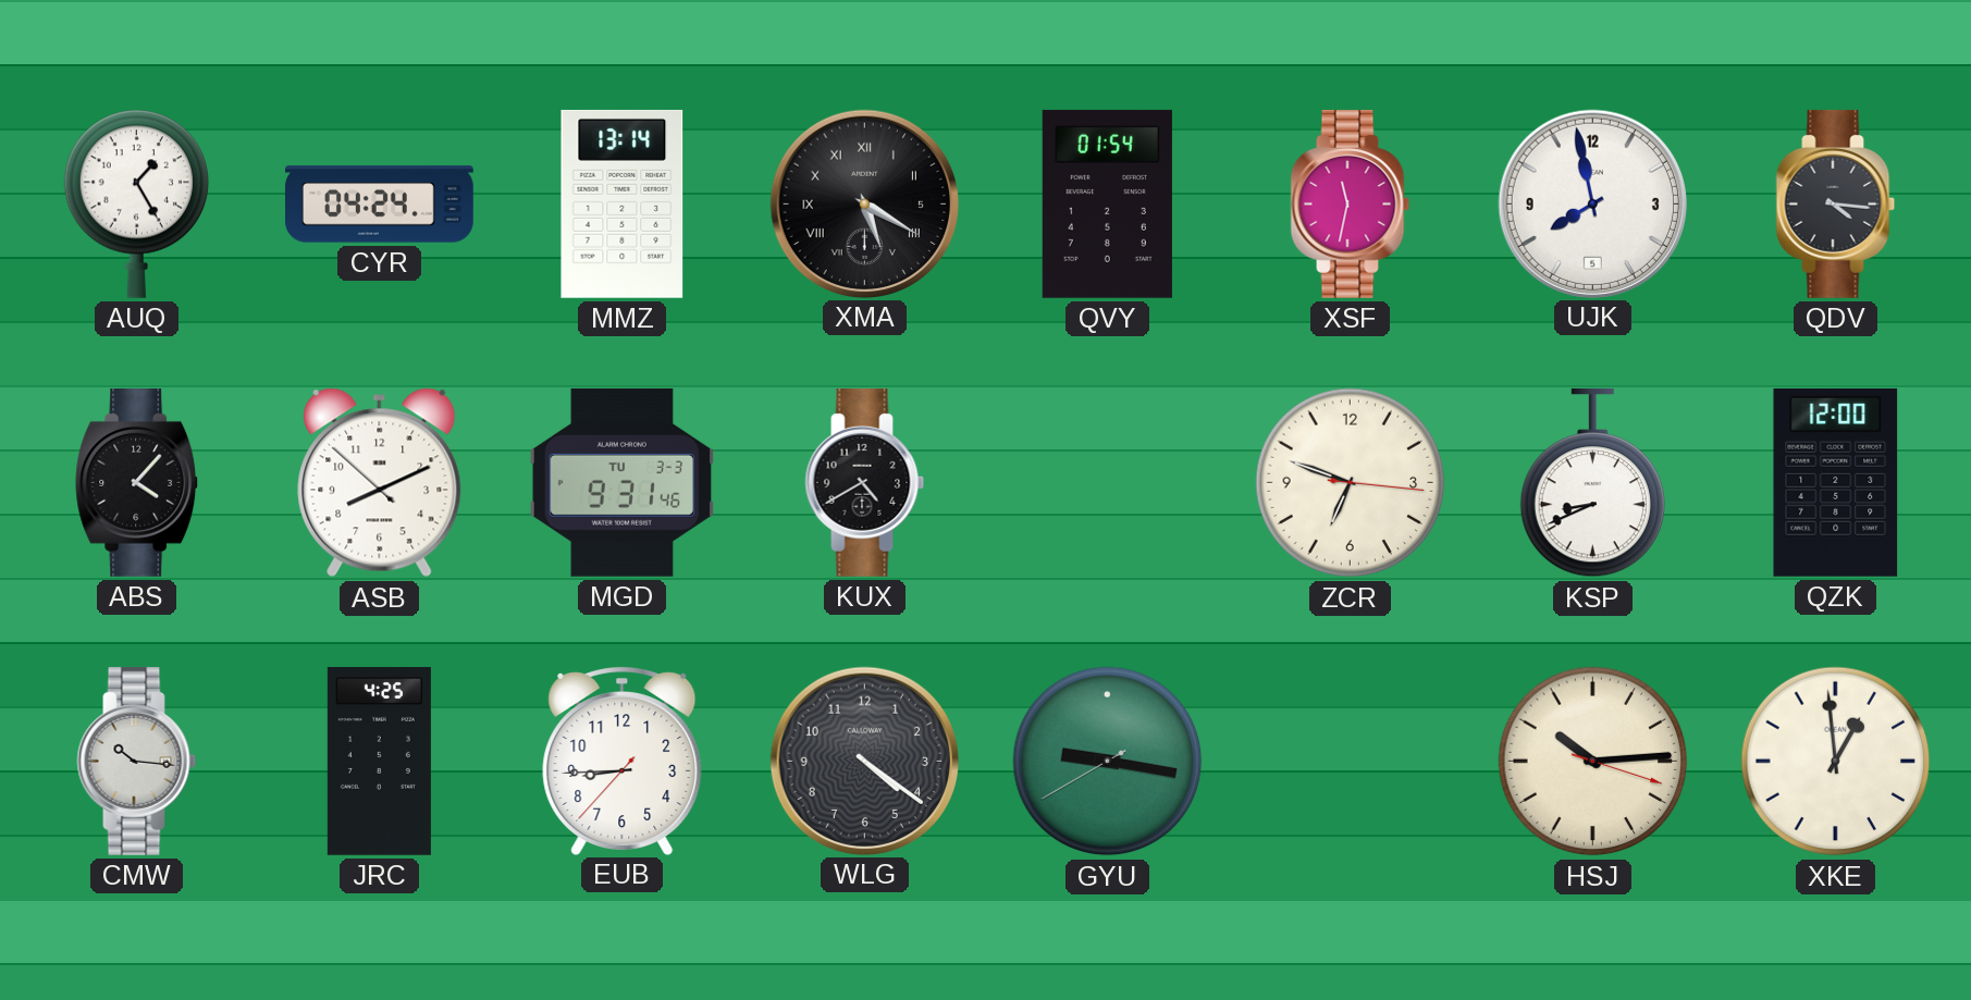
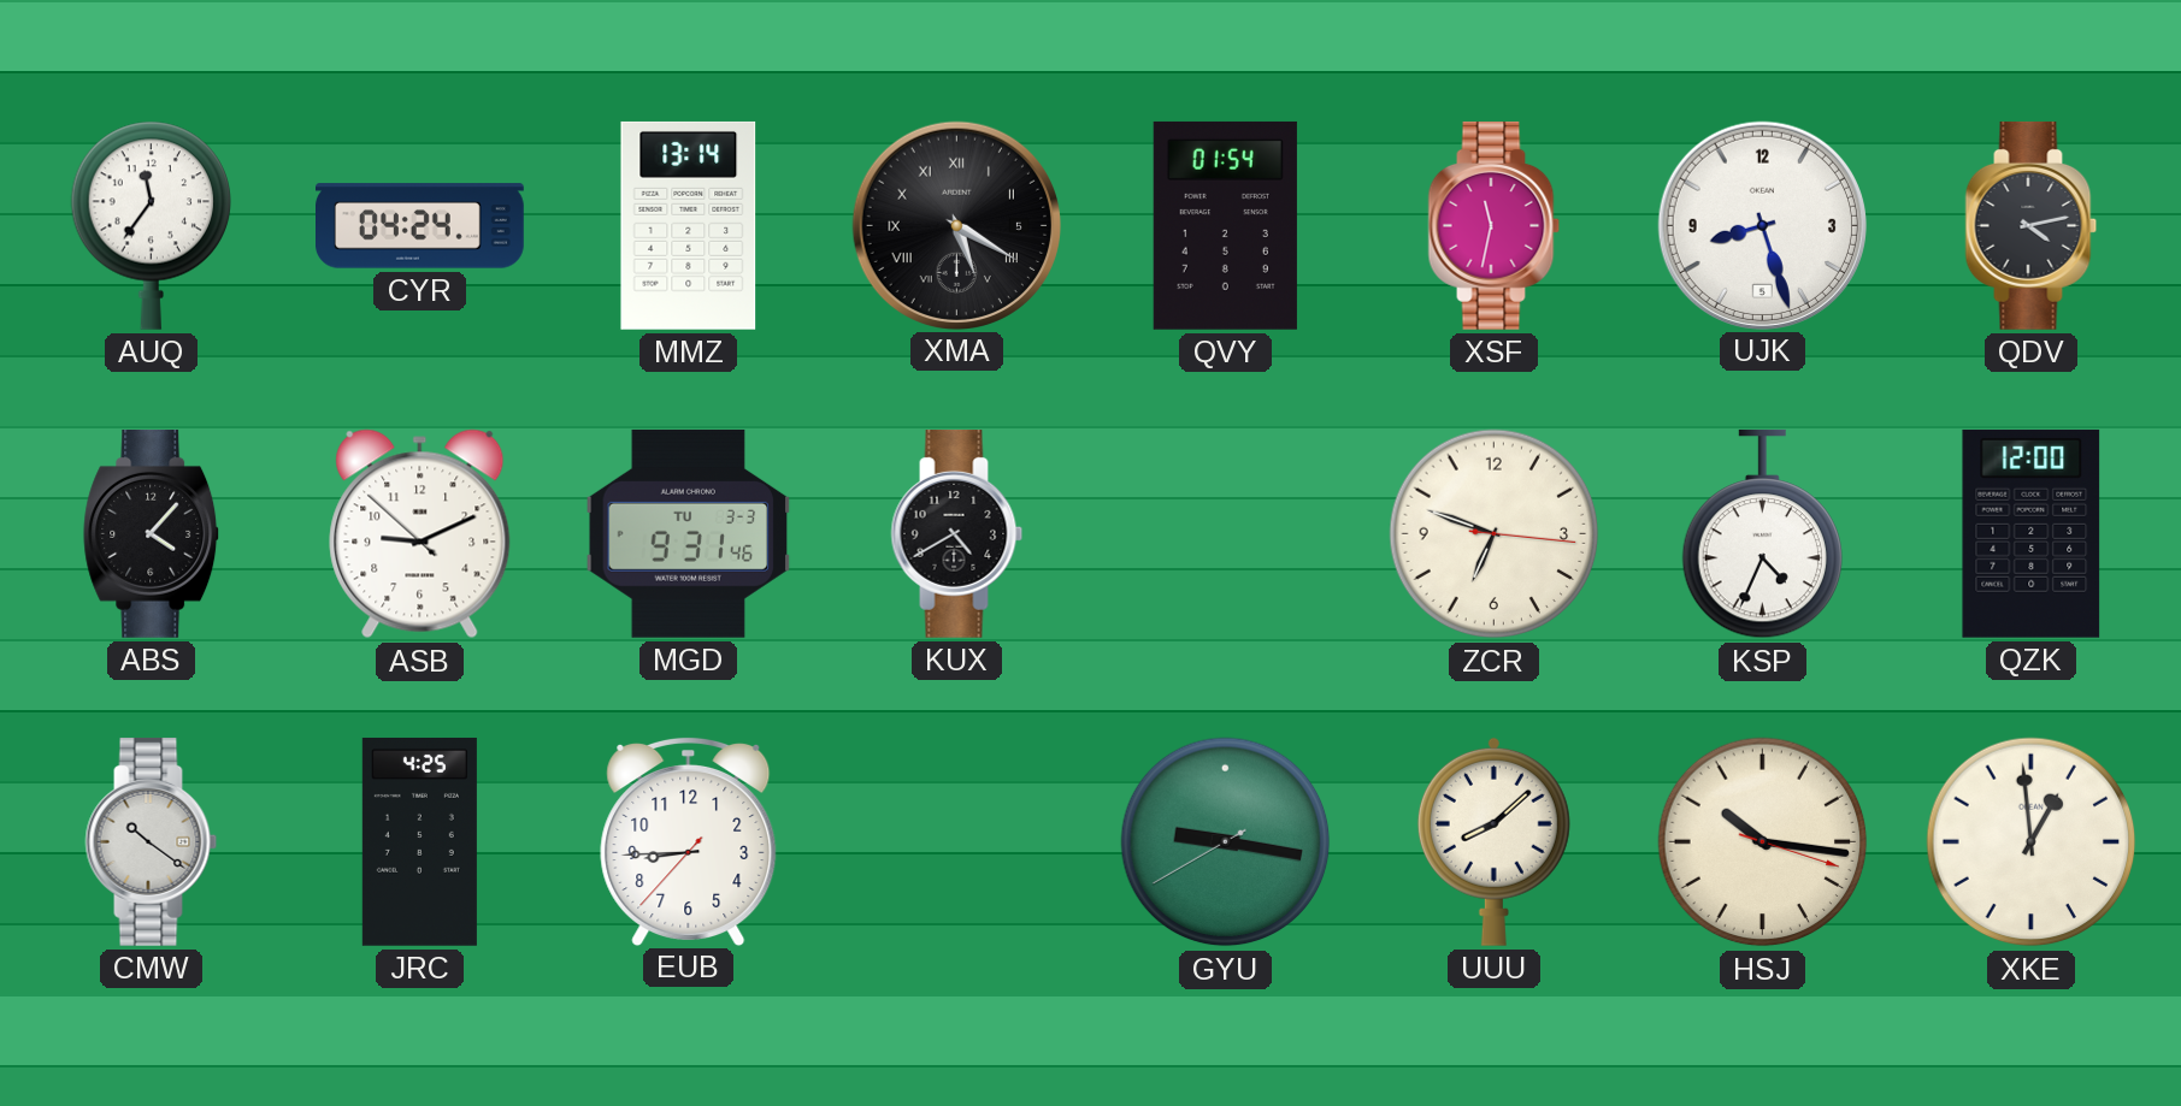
AUQ: 1:25 -> 11:36
UJK: 7:58 -> 8:27
QDV: 4:16 -> 4:13
ASB: 8:10 -> 9:10
KSP: 8:41 -> 4:34
CMW: 10:16 -> 10:21
WLG: 4:21 -> none
UUU: none -> 8:08
HSJ: 10:14 -> 10:16
